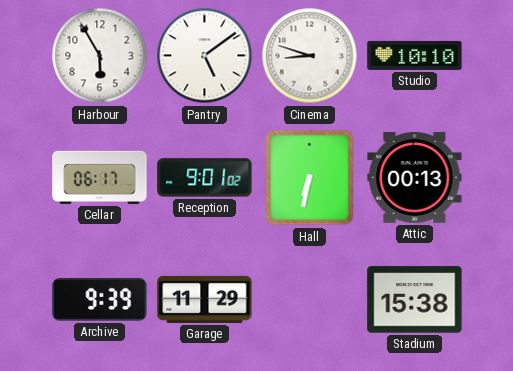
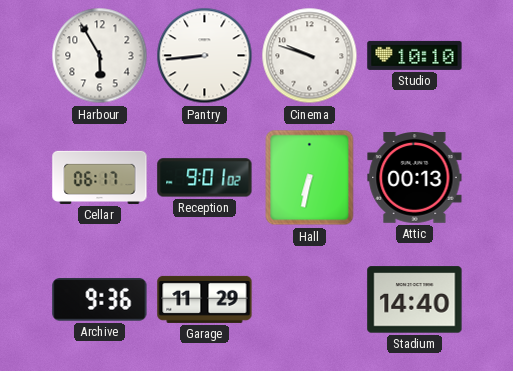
Pantry: 5:09 -> 8:44
Cinema: 8:48 -> 9:48
Archive: 9:39 -> 9:36
Stadium: 15:38 -> 14:40
